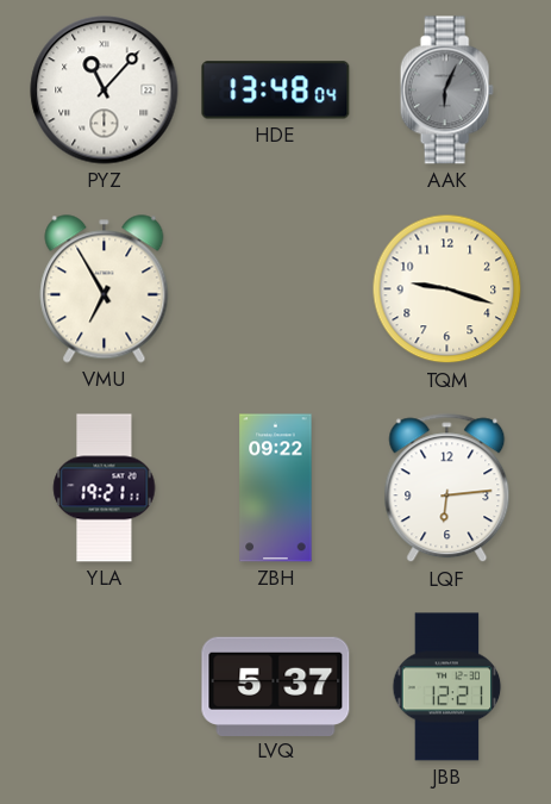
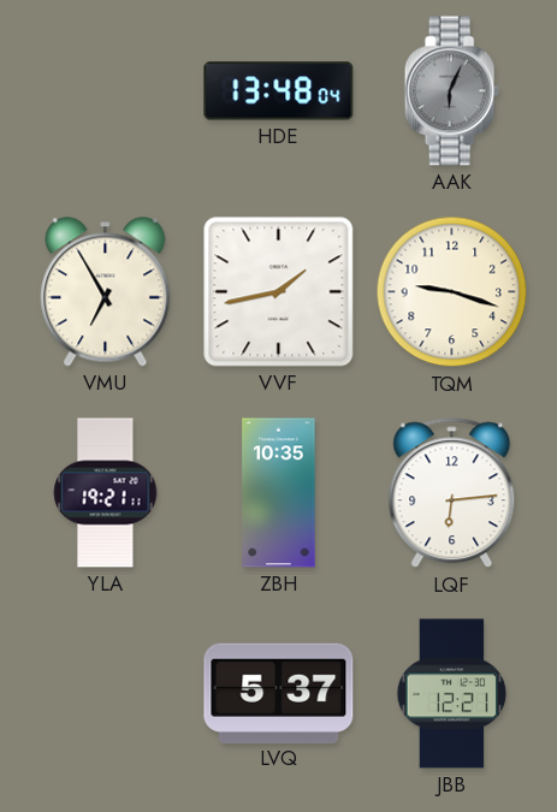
PYZ: 11:07 -> none
VVF: none -> 1:43
ZBH: 09:22 -> 10:35
